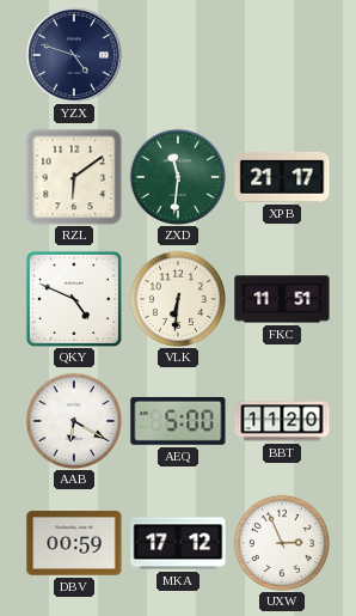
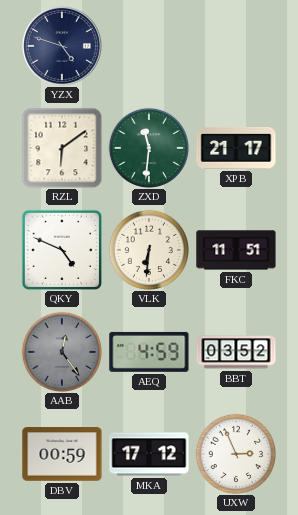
AAB: 6:20 -> 12:24
AAB dial: white -> grey
AEQ: 5:00 -> 4:59
BBT: 11:20 -> 03:52
